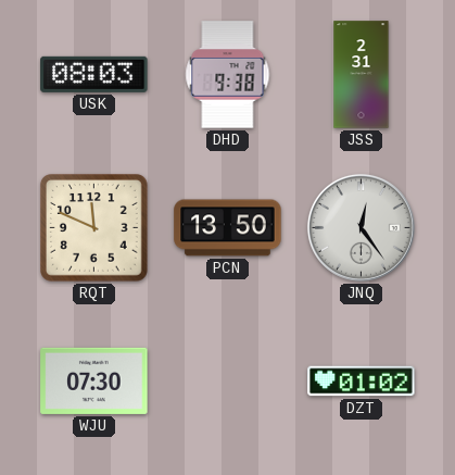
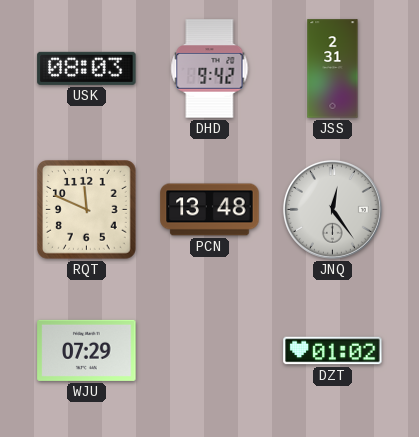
DHD: 9:38 -> 9:42
PCN: 13:50 -> 13:48
WJU: 07:30 -> 07:29
